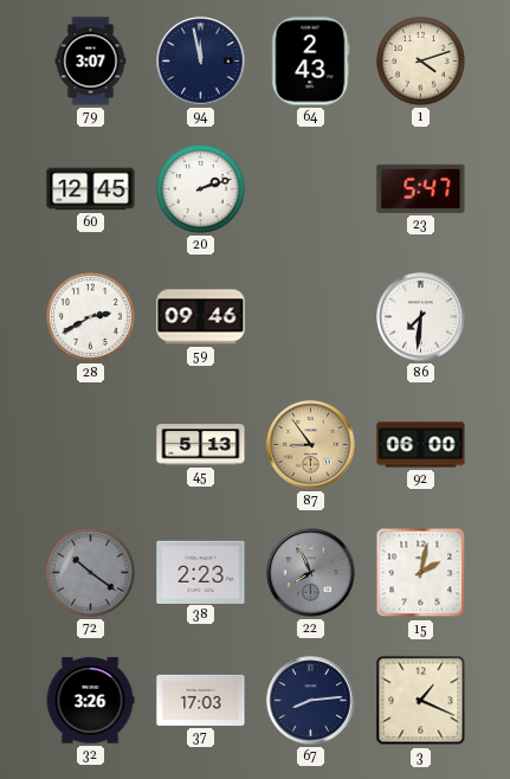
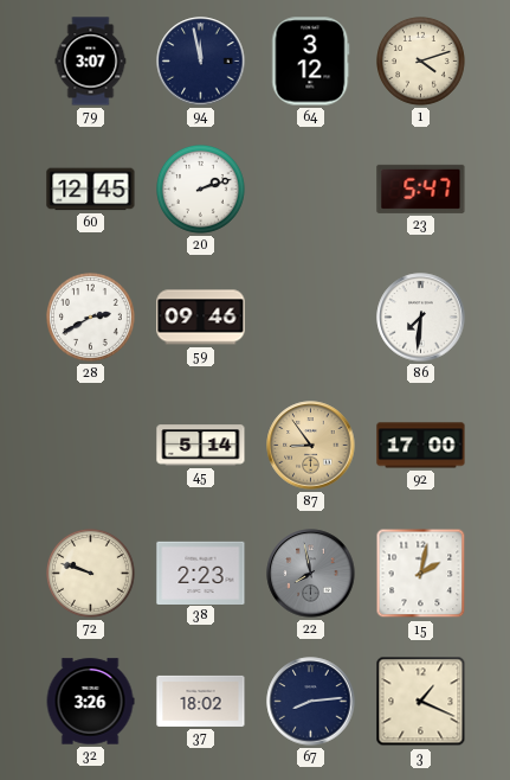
64: 2:43 -> 3:12
45: 5:13 -> 5:14
92: 06:00 -> 17:00
72: 10:21 -> 9:48
72 dial: grey -> cream
22: 7:56 -> 7:58
37: 17:03 -> 18:02
